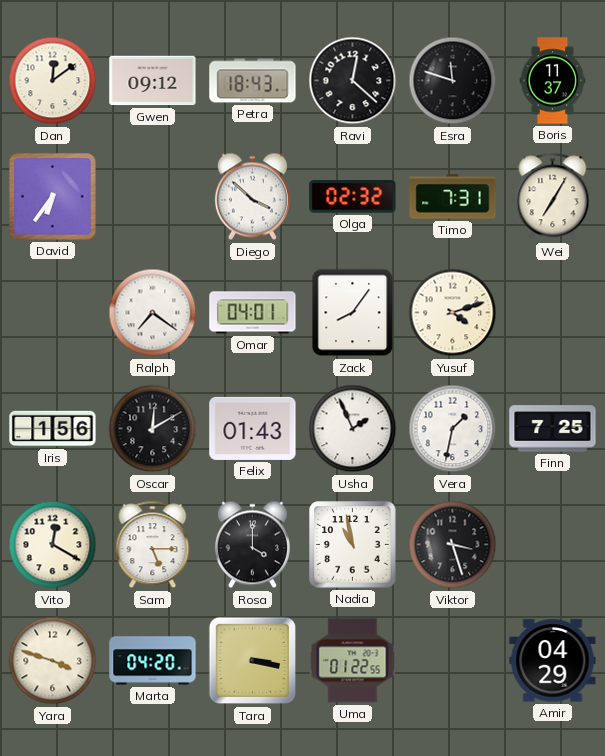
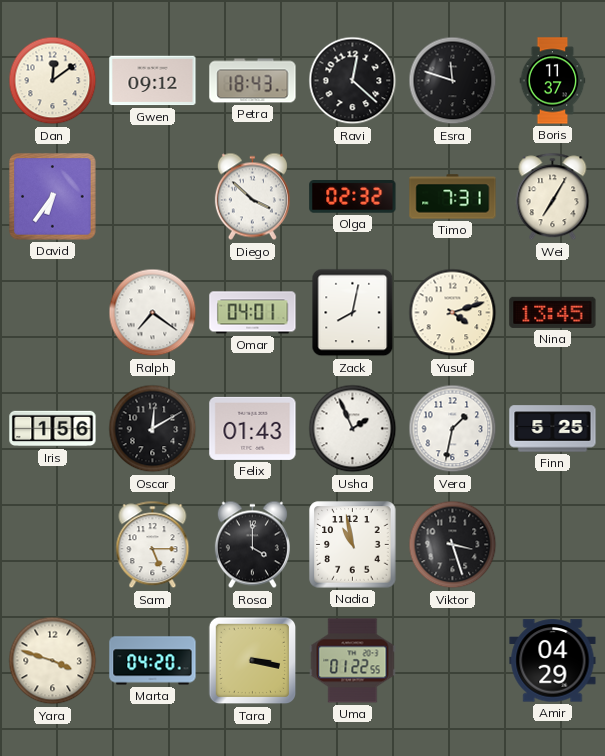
Zack: 8:06 -> 8:02
Nina: none -> 13:45
Finn: 7:25 -> 5:25
Vito: 12:20 -> none
